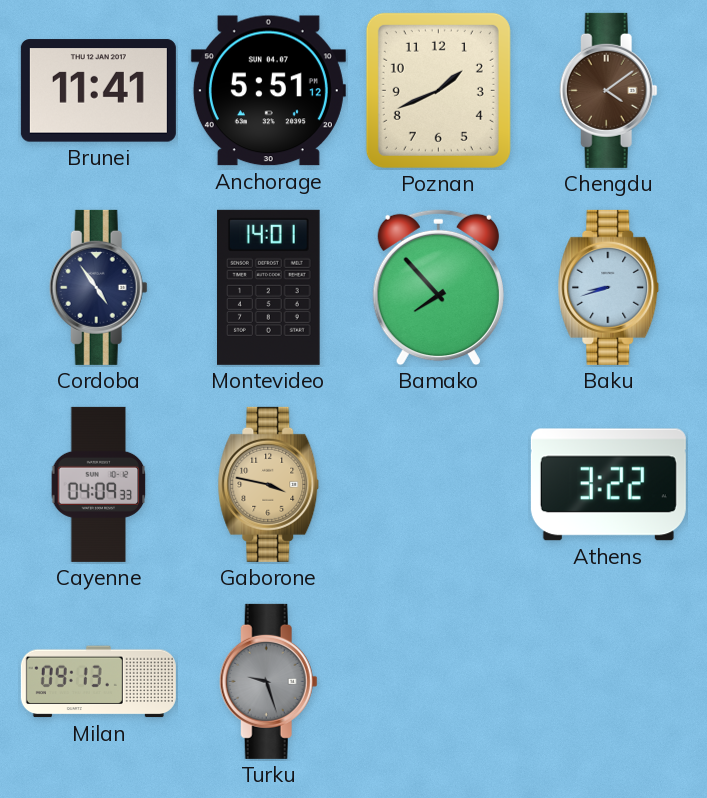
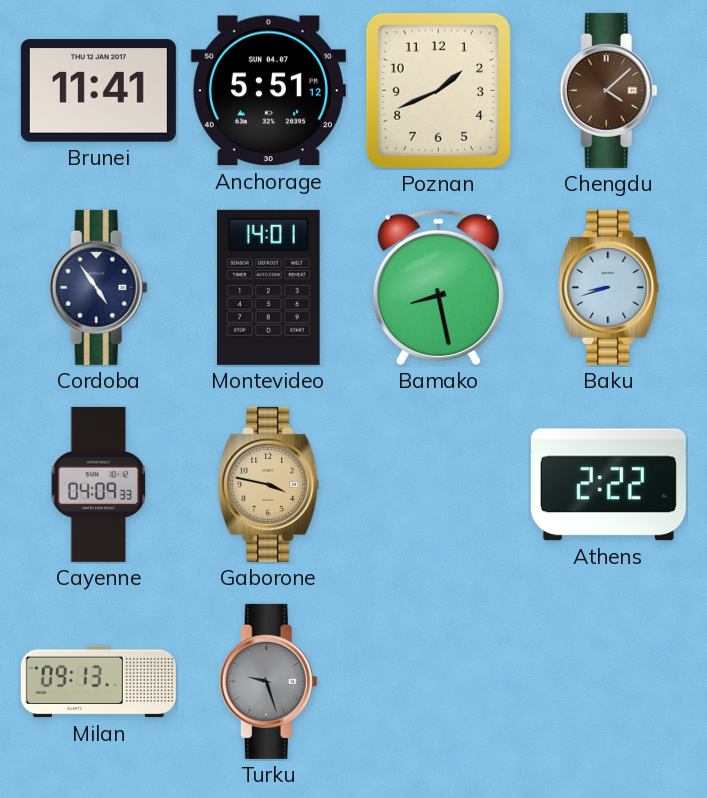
Chengdu: 4:09 -> 4:08
Bamako: 7:53 -> 8:28
Athens: 3:22 -> 2:22
